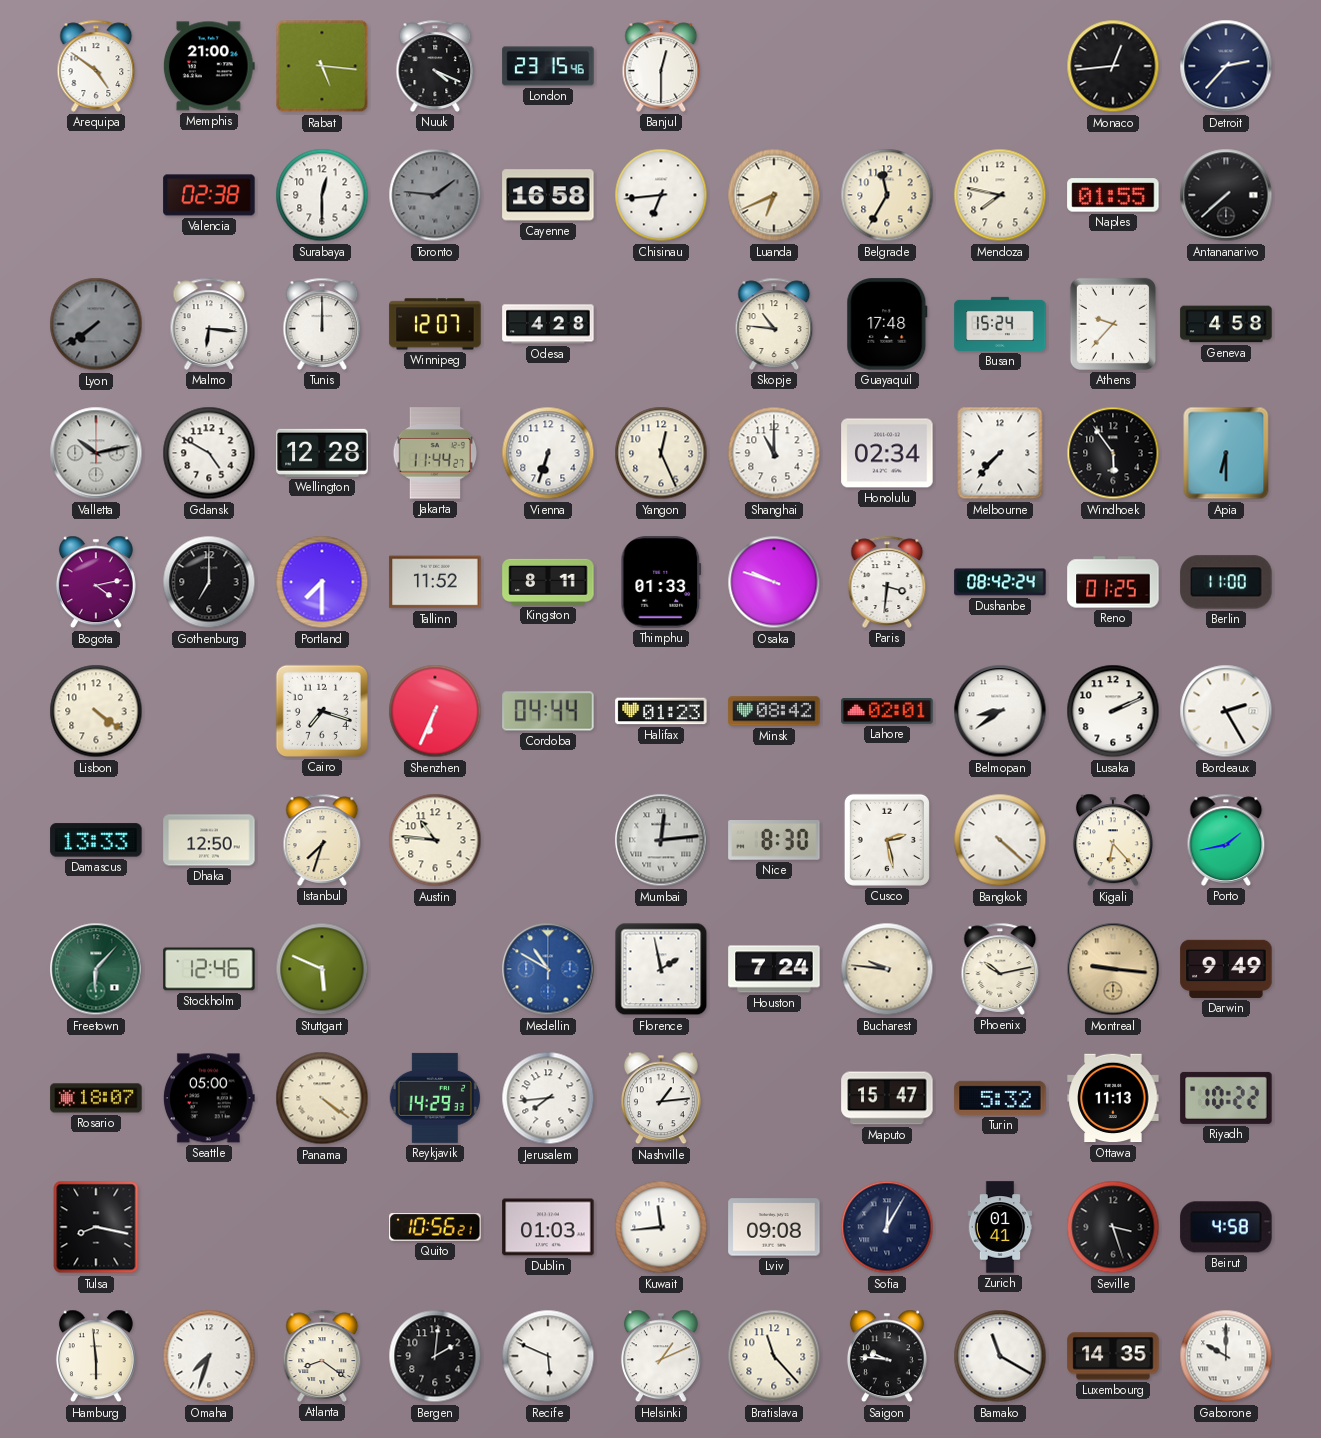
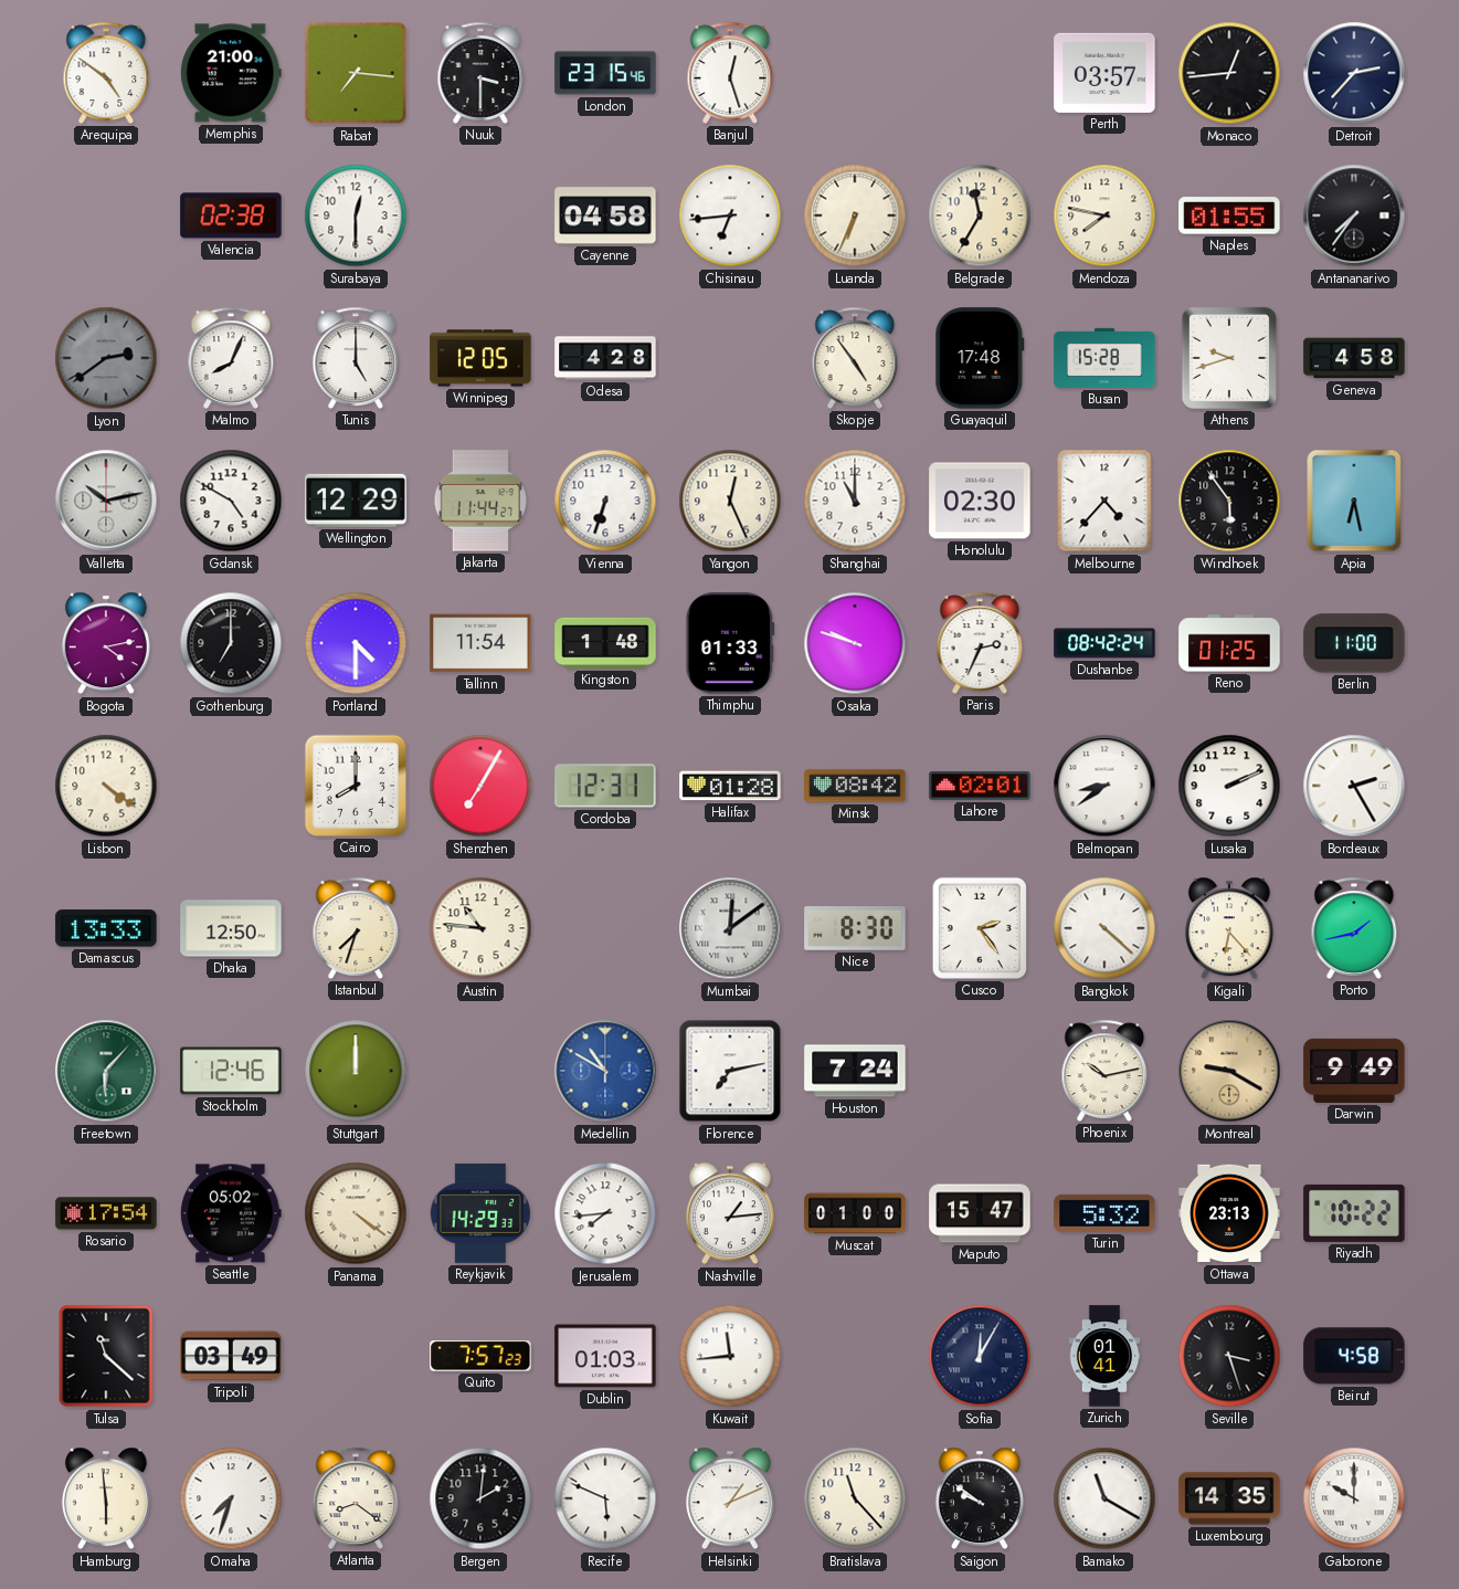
Rabat: 5:16 -> 7:16
Nuuk: 4:19 -> 3:30
Banjul: 12:30 -> 12:27
Perth: none -> 03:57
Toronto: 1:46 -> none
Cayenne: 16:58 -> 04:58
Luanda: 6:41 -> 6:34
Antananarivo: 7:38 -> 7:36
Lyon: 7:39 -> 2:39
Malmo: 6:16 -> 8:04
Tunis: 12:00 -> 5:00
Winnipeg: 12:07 -> 12:05
Skopje: 10:46 -> 4:54
Busan: 15:24 -> 15:28
Athens: 9:37 -> 9:42
Wellington: 12:28 -> 12:29
Honolulu: 02:34 -> 02:30
Melbourne: 7:37 -> 4:37
Apia: 6:30 -> 6:28
Portland: 7:30 -> 4:30
Tallinn: 11:52 -> 11:54
Kingston: 8:11 -> 1:48
Paris: 3:31 -> 2:34
Cairo: 7:18 -> 8:00
Shenzhen: 6:34 -> 7:05
Cordoba: 04:44 -> 12:31
Halifax: 01:23 -> 01:28
Mumbai: 12:14 -> 12:09
Cusco: 2:28 -> 2:24
Stuttgart: 5:49 -> 12:00
Florence: 1:58 -> 7:13
Bucharest: 9:46 -> none
Montreal: 9:16 -> 9:20
Rosario: 18:07 -> 17:54
Seattle: 05:00 -> 05:02
Muscat: none -> 01:00
Ottawa: 11:13 -> 23:13
Tulsa: 8:17 -> 11:22
Tripoli: none -> 03:49
Quito: 10:56 -> 7:57
Lviv: 09:08 -> none
Saigon: 9:46 -> 9:51
